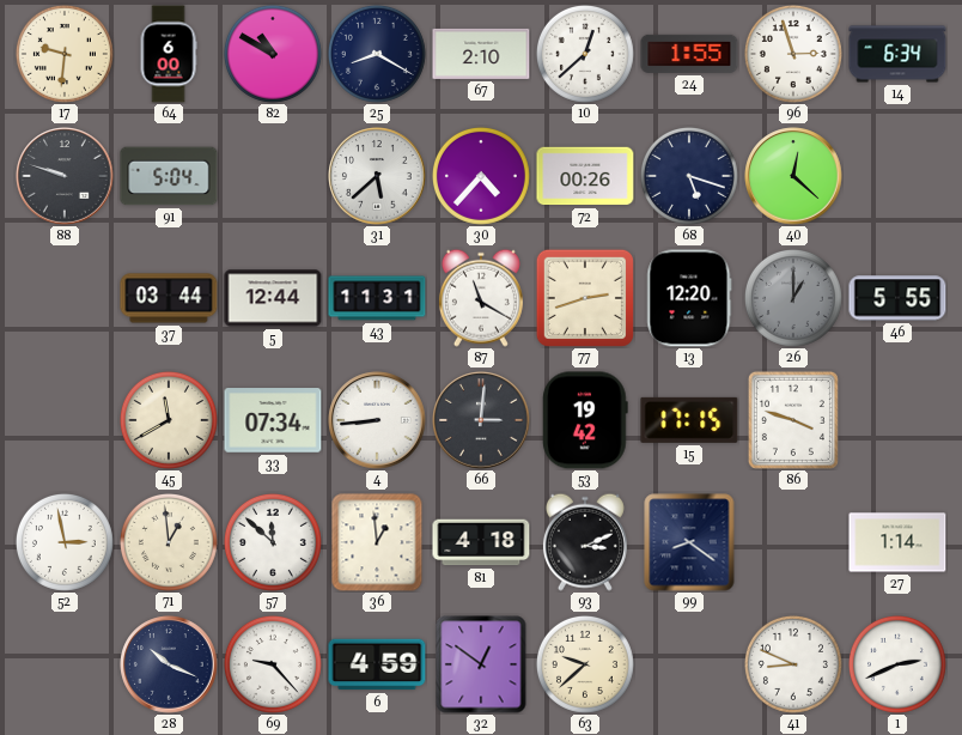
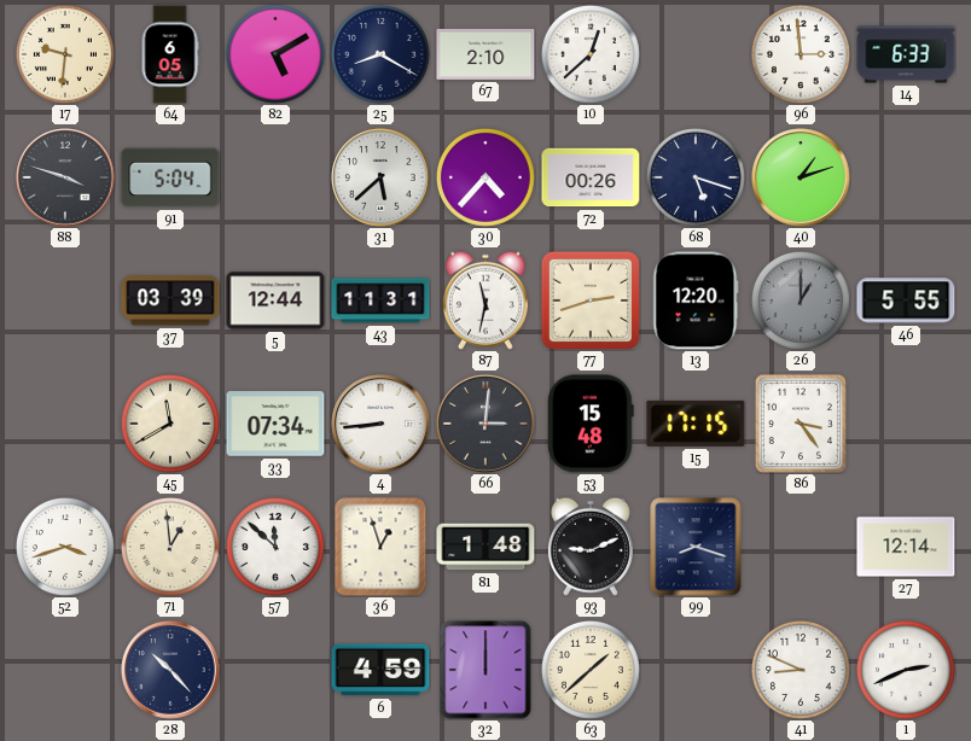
64: 6:00 -> 6:05
82: 10:50 -> 5:10
24: 1:55 -> none
96: 2:57 -> 2:59
14: 6:34 -> 6:33
88: 9:48 -> 3:48
40: 12:22 -> 1:12
37: 03:44 -> 03:39
87: 11:20 -> 11:32
53: 19:42 -> 15:48
86: 3:48 -> 3:24
52: 2:58 -> 3:42
36: 12:59 -> 12:57
81: 4:18 -> 1:48
93: 3:11 -> 9:11
99: 8:21 -> 8:18
27: 1:14 -> 12:14
28: 10:19 -> 10:23
69: 9:23 -> none
32: 12:51 -> 12:00
63: 9:38 -> 1:38
